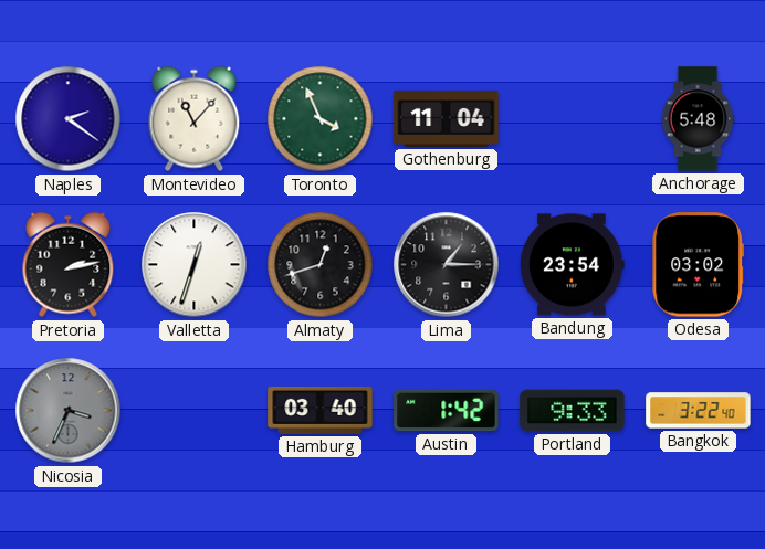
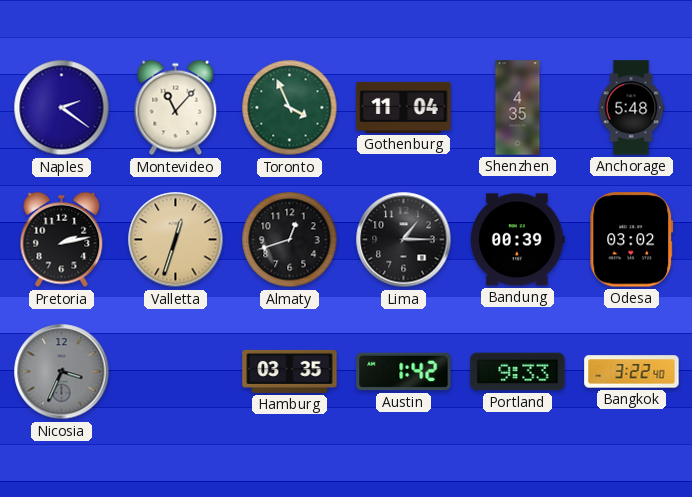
Shenzhen: none -> 4:35
Valletta dial: white -> champagne
Bandung: 23:54 -> 00:39
Hamburg: 03:40 -> 03:35
